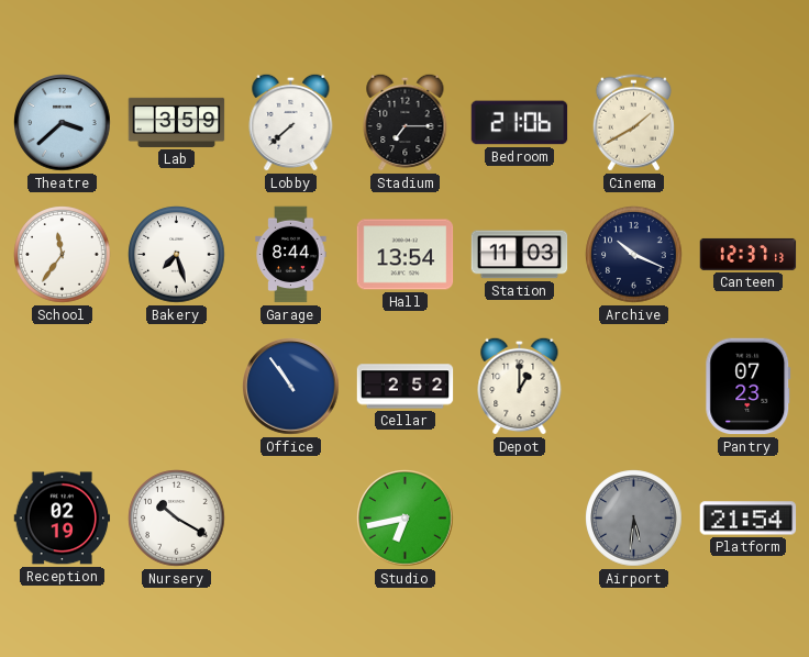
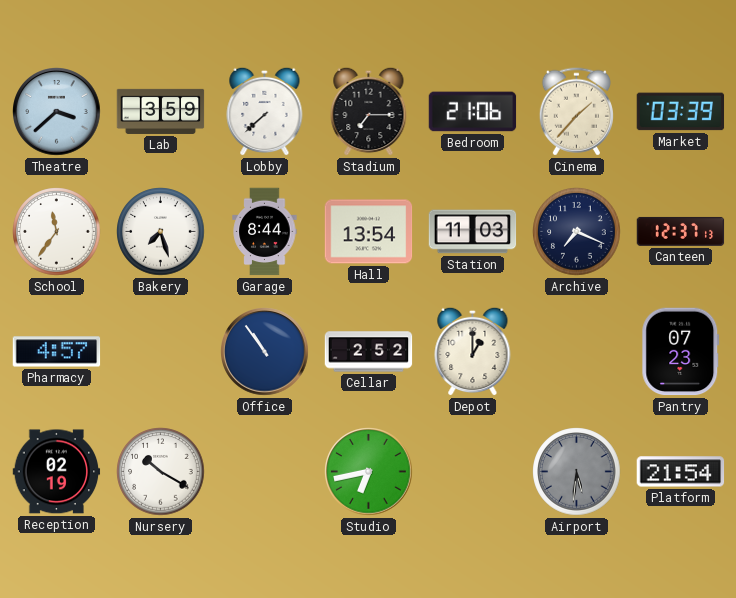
Cinema: 1:40 -> 1:37
Market: none -> 03:39
Archive: 10:19 -> 7:19
Pharmacy: none -> 4:57
